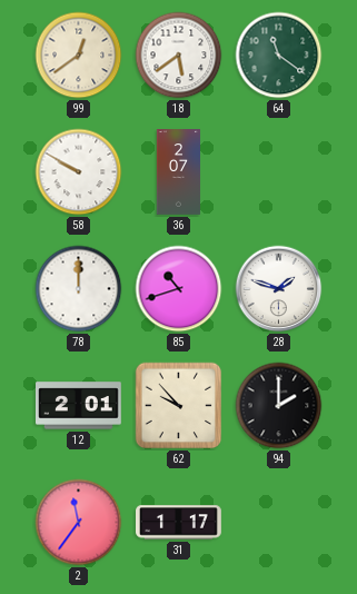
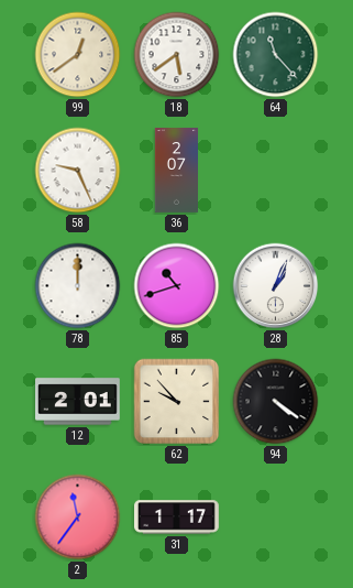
64: 11:21 -> 11:23
58: 9:50 -> 9:26
28: 1:48 -> 1:04
94: 2:00 -> 4:21
